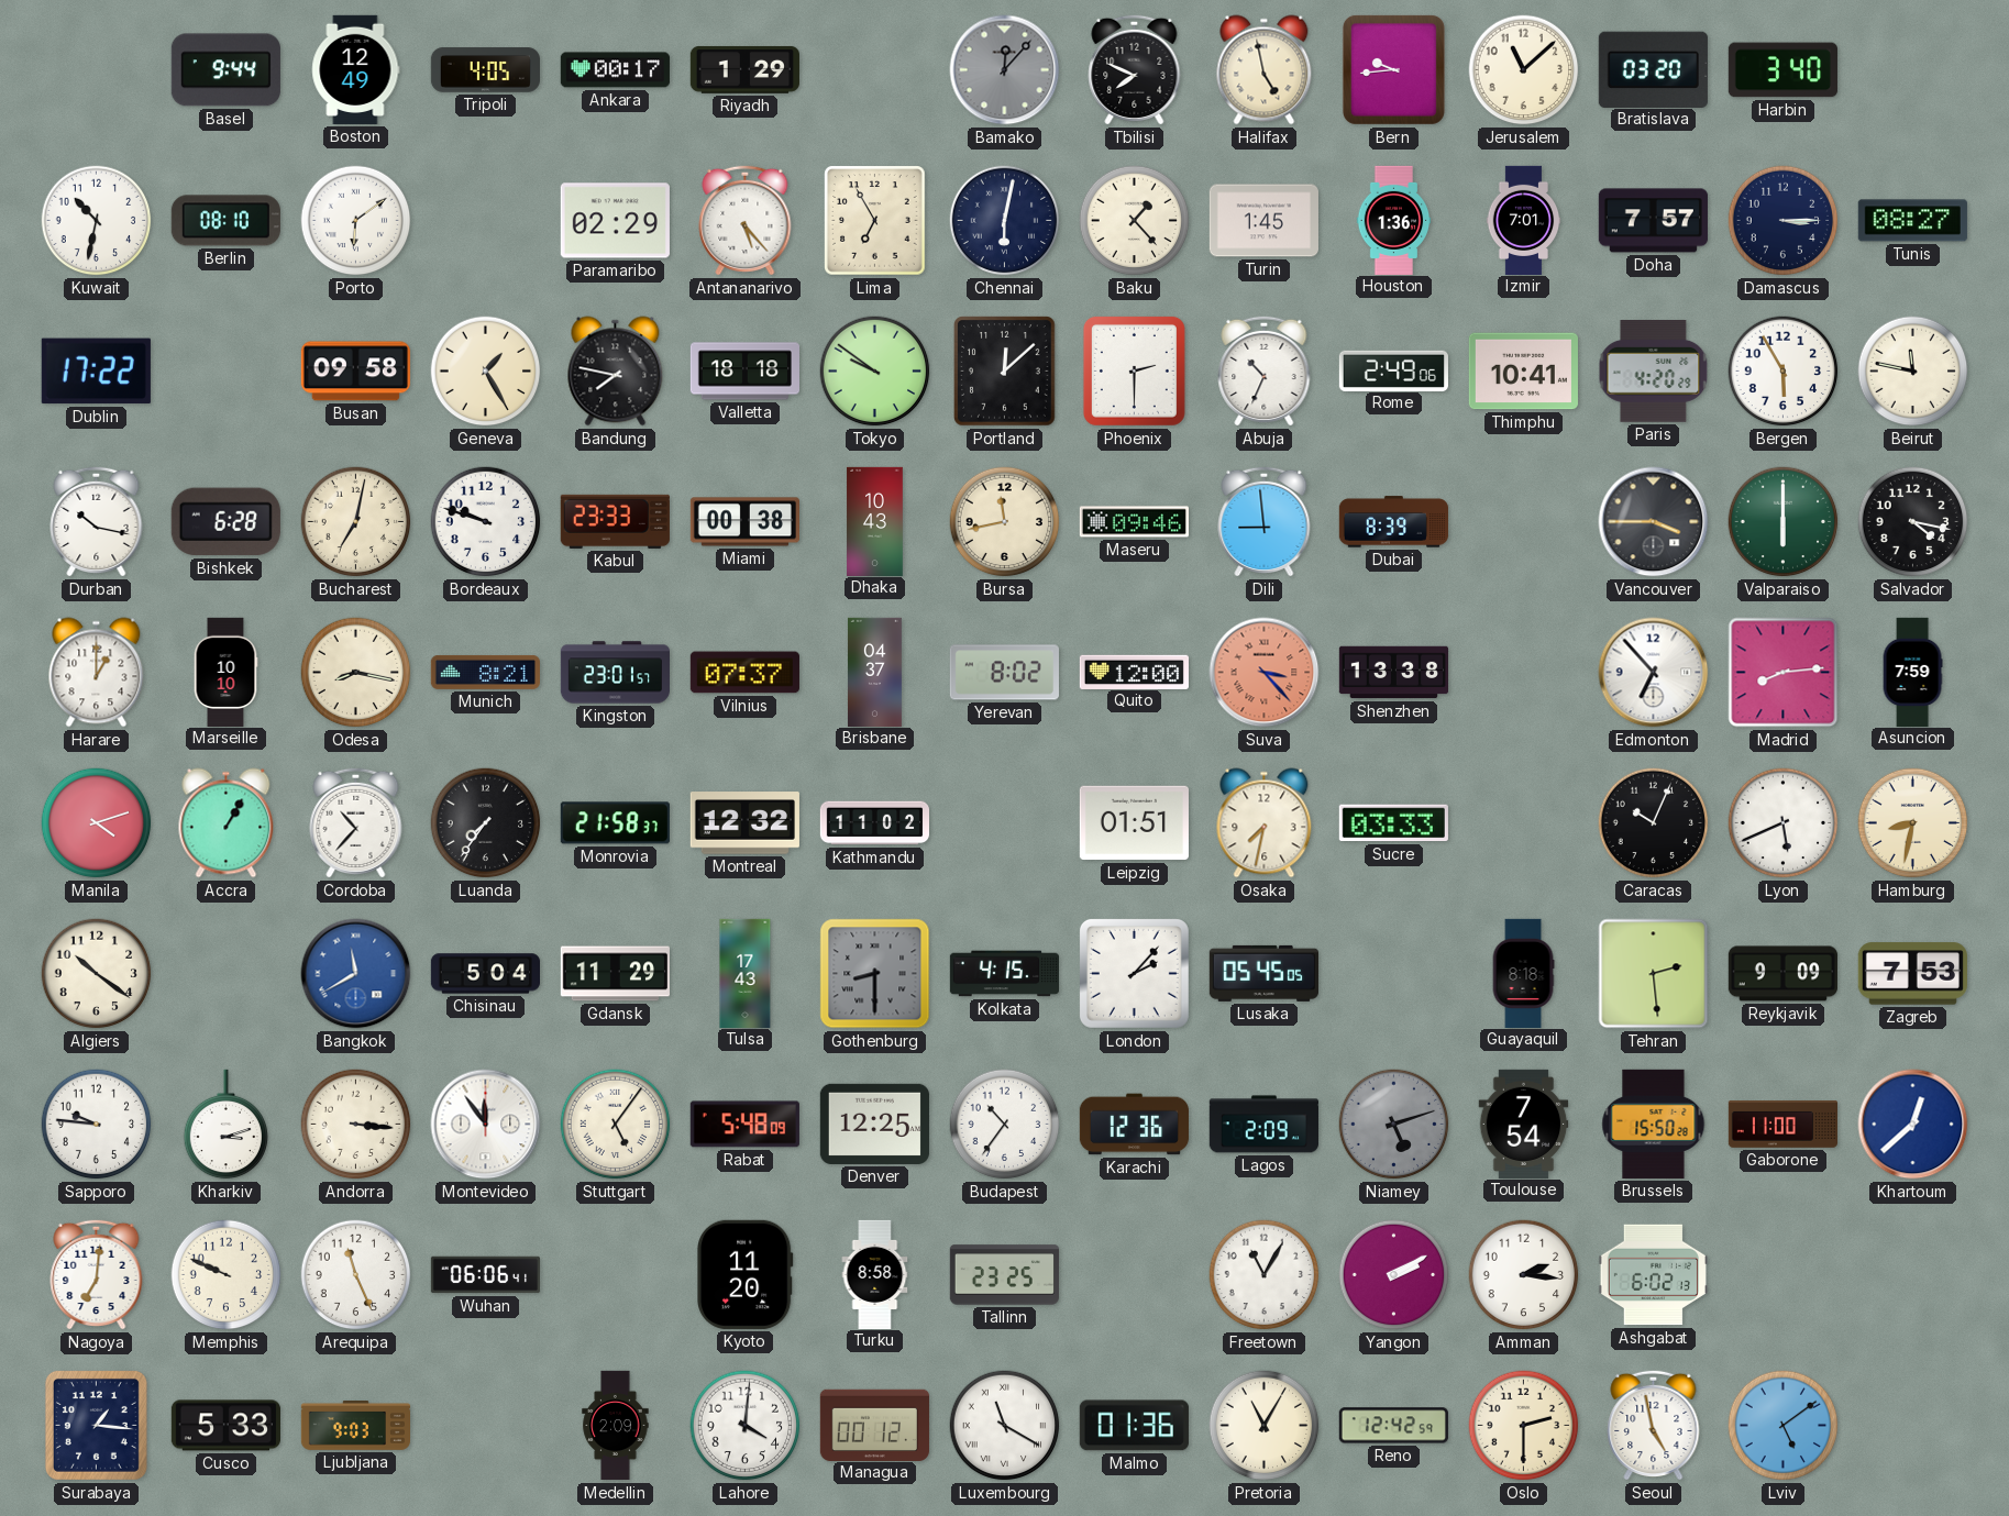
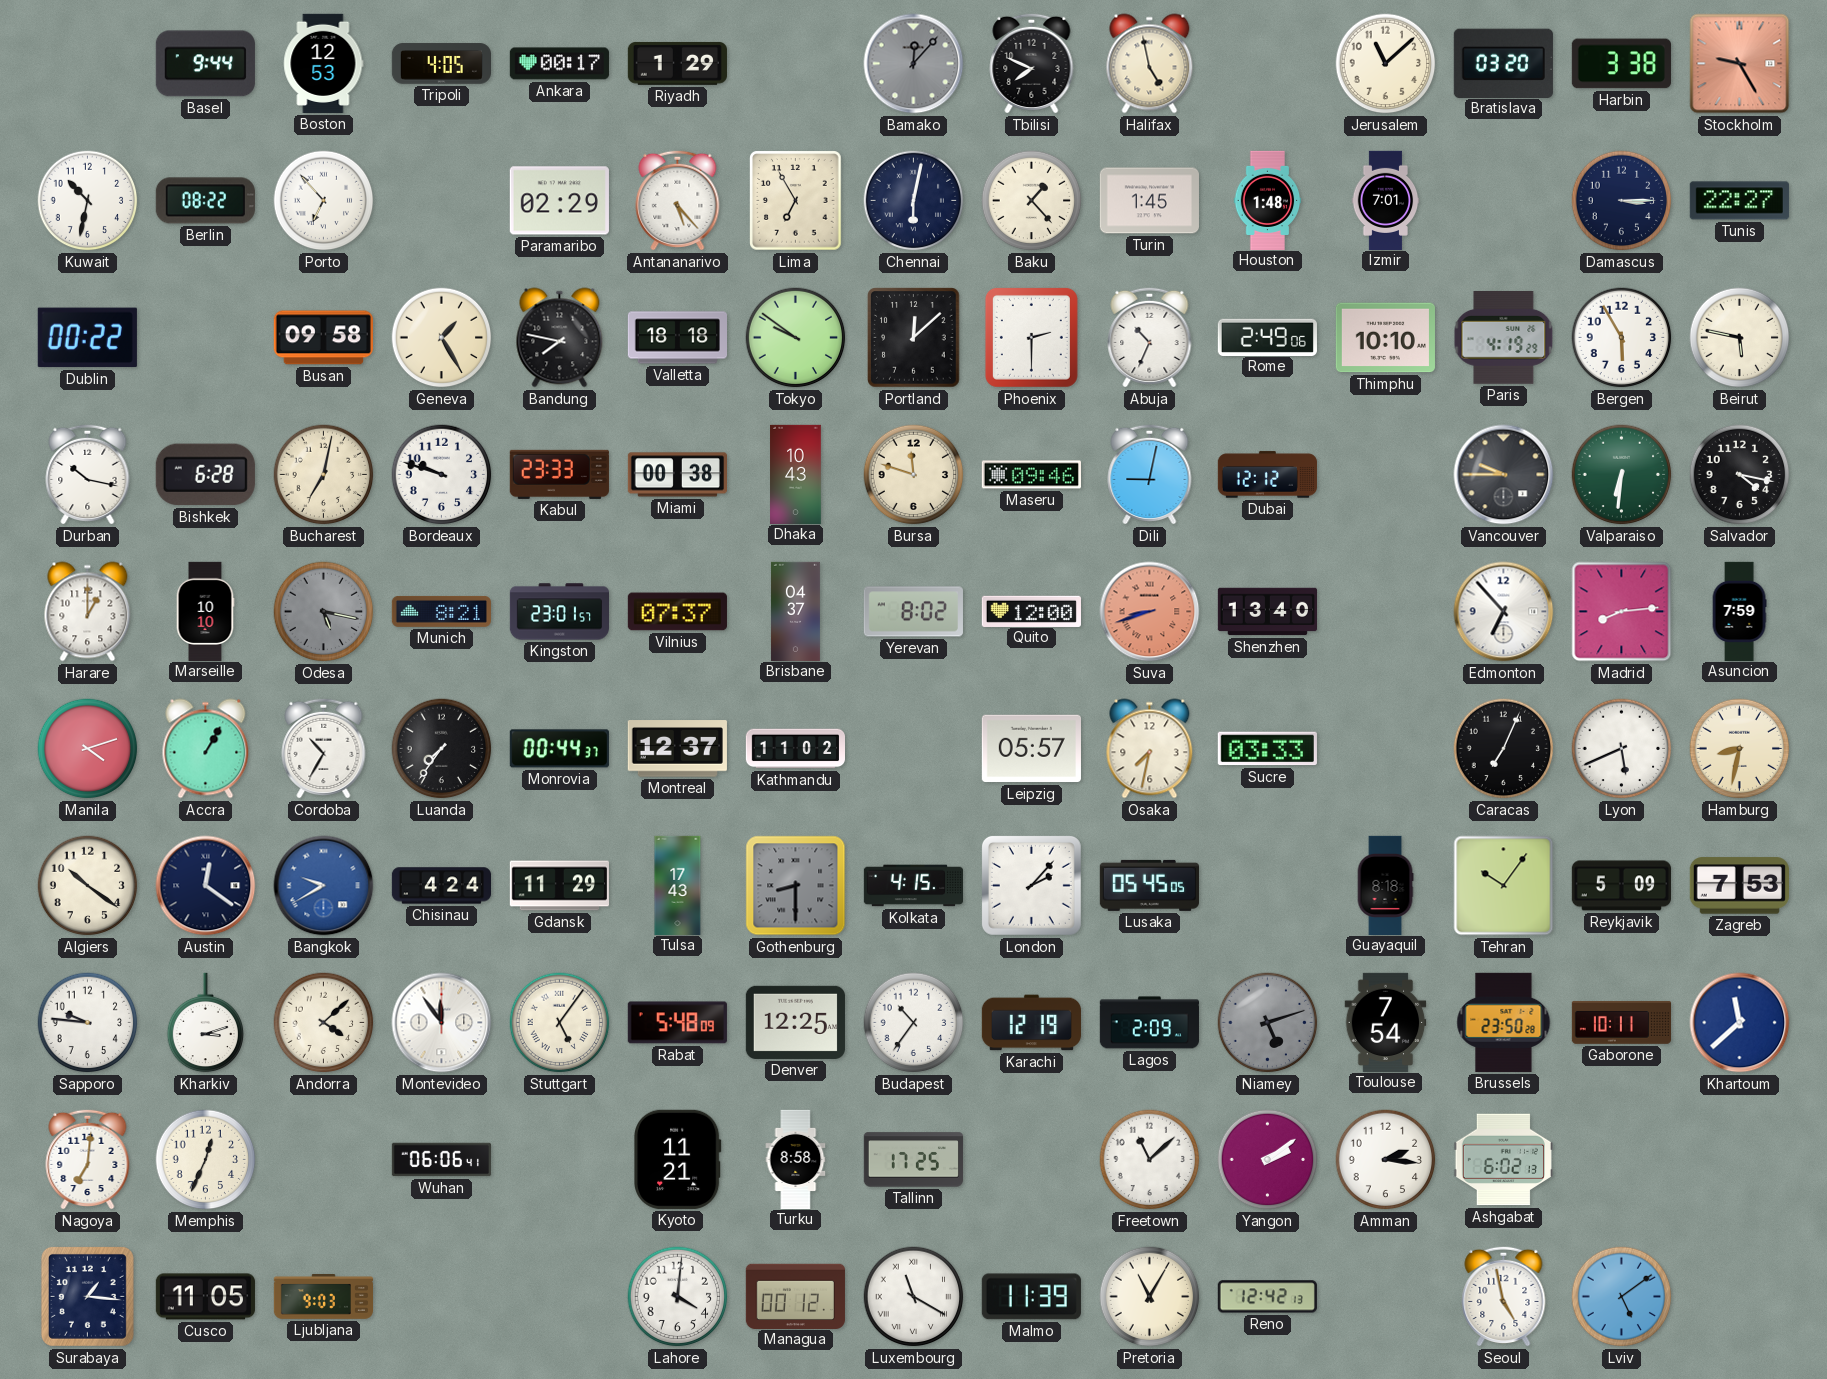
Boston: 12:49 -> 12:53
Bern: 9:44 -> none
Harbin: 3:40 -> 3:38
Stockholm: none -> 9:25
Berlin: 08:10 -> 08:22
Porto: 6:09 -> 6:53
Houston: 1:36 -> 1:48
Doha: 7:57 -> none
Tunis: 08:27 -> 22:27
Dublin: 17:22 -> 00:22
Thimphu: 10:41 -> 10:10
Paris: 4:20 -> 4:19
Beirut: 11:47 -> 5:47
Bursa: 11:43 -> 11:48
Dili: 8:59 -> 9:02
Dubai: 8:39 -> 12:12
Vancouver: 3:45 -> 9:45
Valparaiso: 6:00 -> 6:31
Odesa: 8:17 -> 5:17
Odesa dial: cream -> grey
Suva: 3:23 -> 8:42
Shenzhen: 13:38 -> 13:40
Cordoba: 10:37 -> 10:35
Monrovia: 21:58 -> 00:44
Montreal: 12:32 -> 12:37
Leipzig: 01:51 -> 05:57
Caracas: 10:04 -> 7:04
Austin: none -> 12:21
Bangkok: 11:40 -> 9:40
Chisinau: 5:04 -> 4:24
Tehran: 2:29 -> 10:06
Reykjavik: 9:09 -> 5:09
Andorra: 3:16 -> 4:08
Karachi: 12:36 -> 12:19
Brussels: 15:50 -> 23:50
Gaborone: 11:00 -> 10:11
Khartoum: 12:38 -> 11:38
Memphis: 9:49 -> 12:34
Arequipa: 11:26 -> none
Kyoto: 11:20 -> 11:21
Tallinn: 23:25 -> 17:25
Freetown: 11:05 -> 11:08
Yangon: 2:10 -> 2:09
Cusco: 5:33 -> 11:05
Medellin: 2:09 -> none
Malmo: 01:36 -> 11:39
Reno: 12:42:59 -> 12:42:13
Oslo: 2:30 -> none
